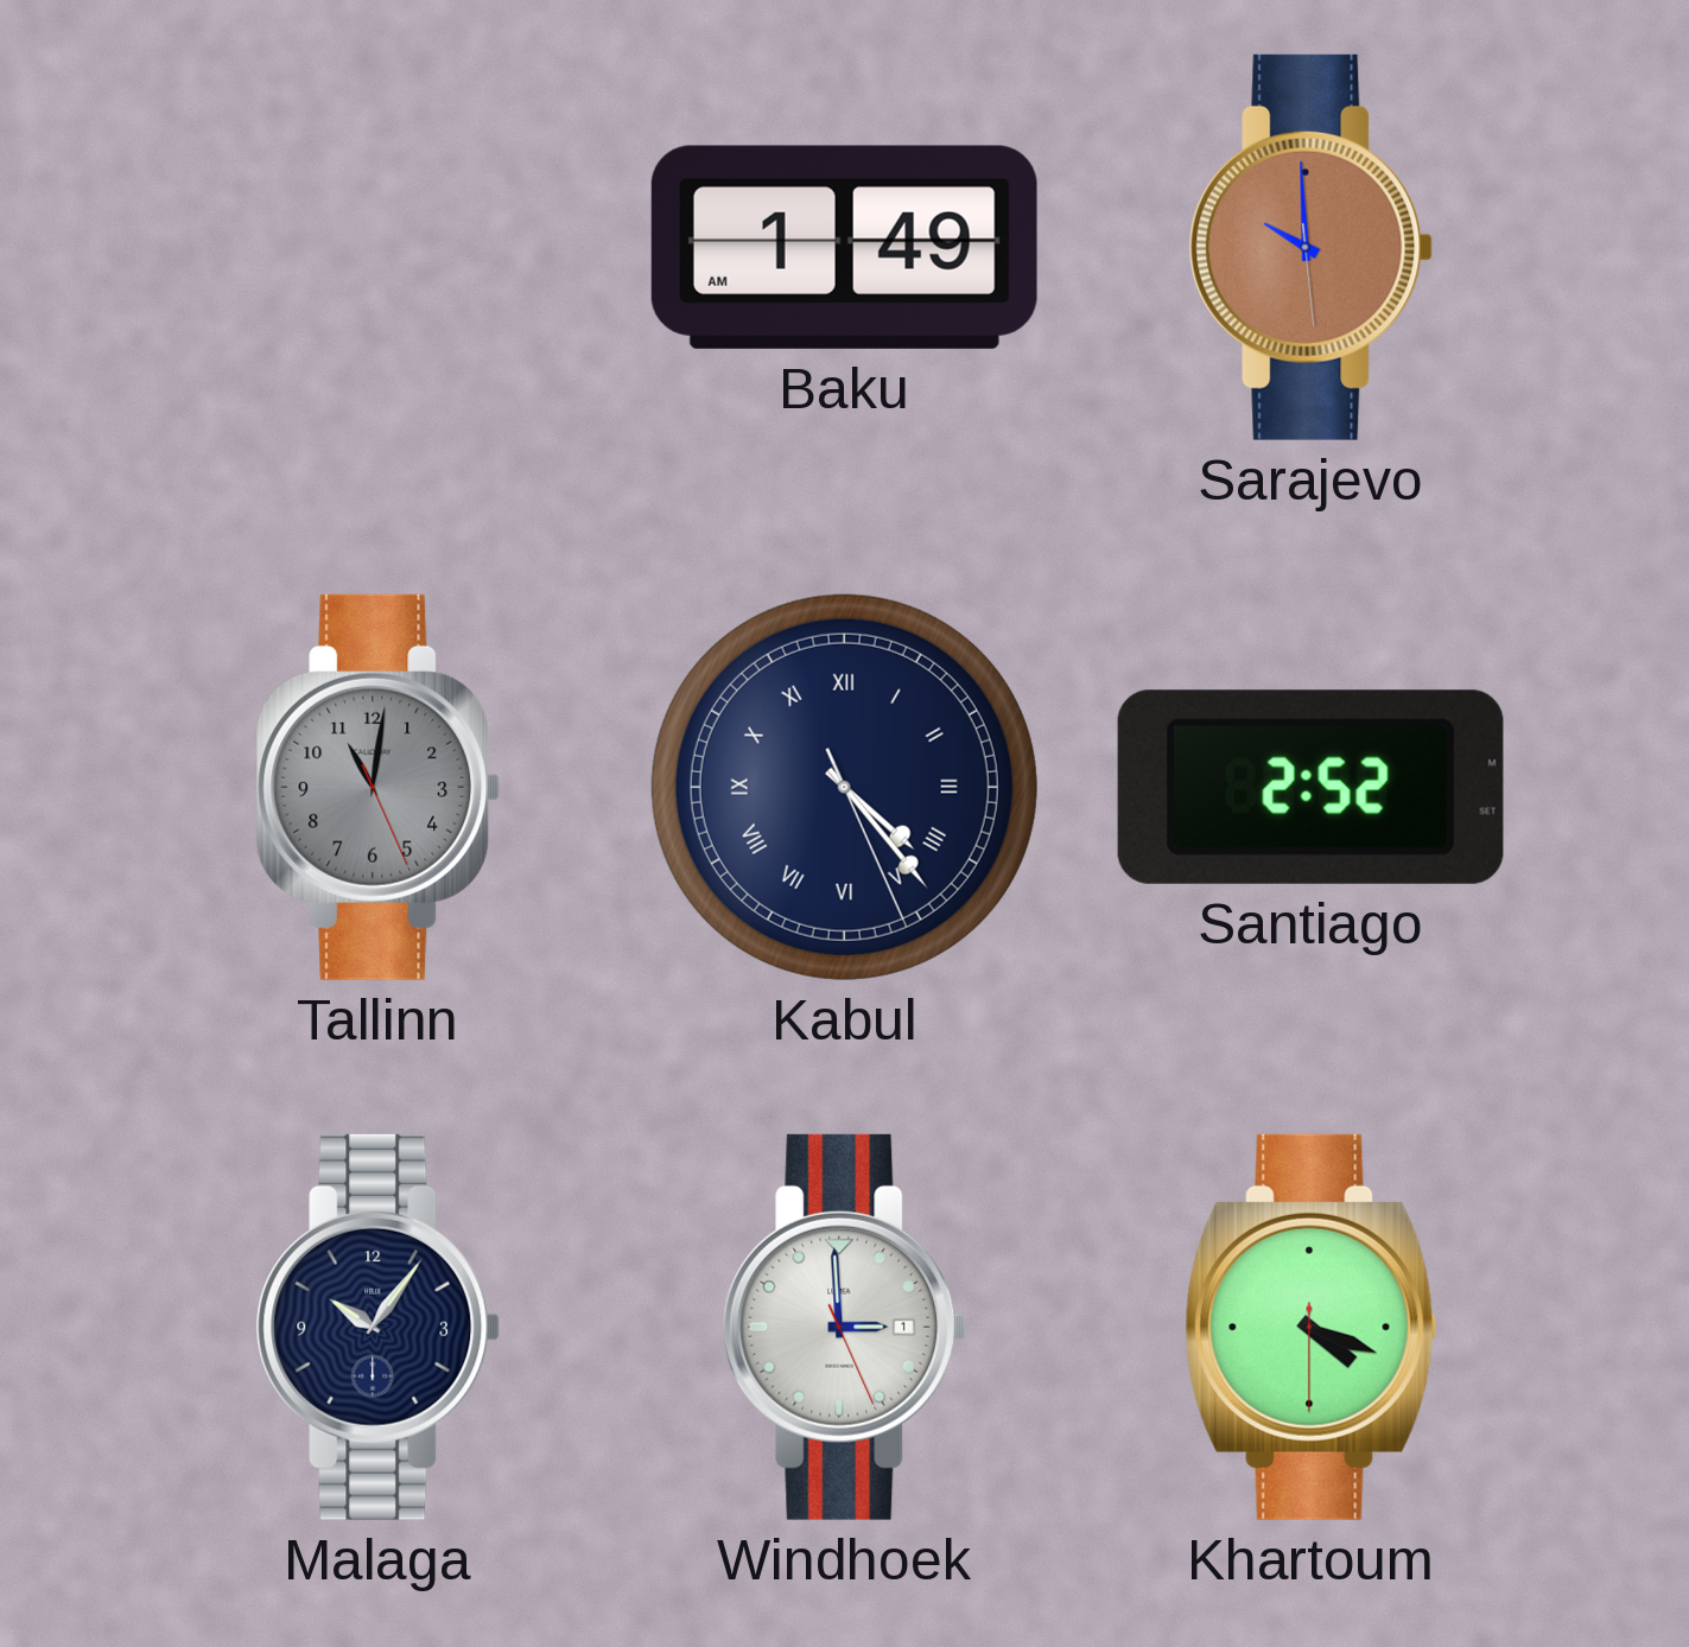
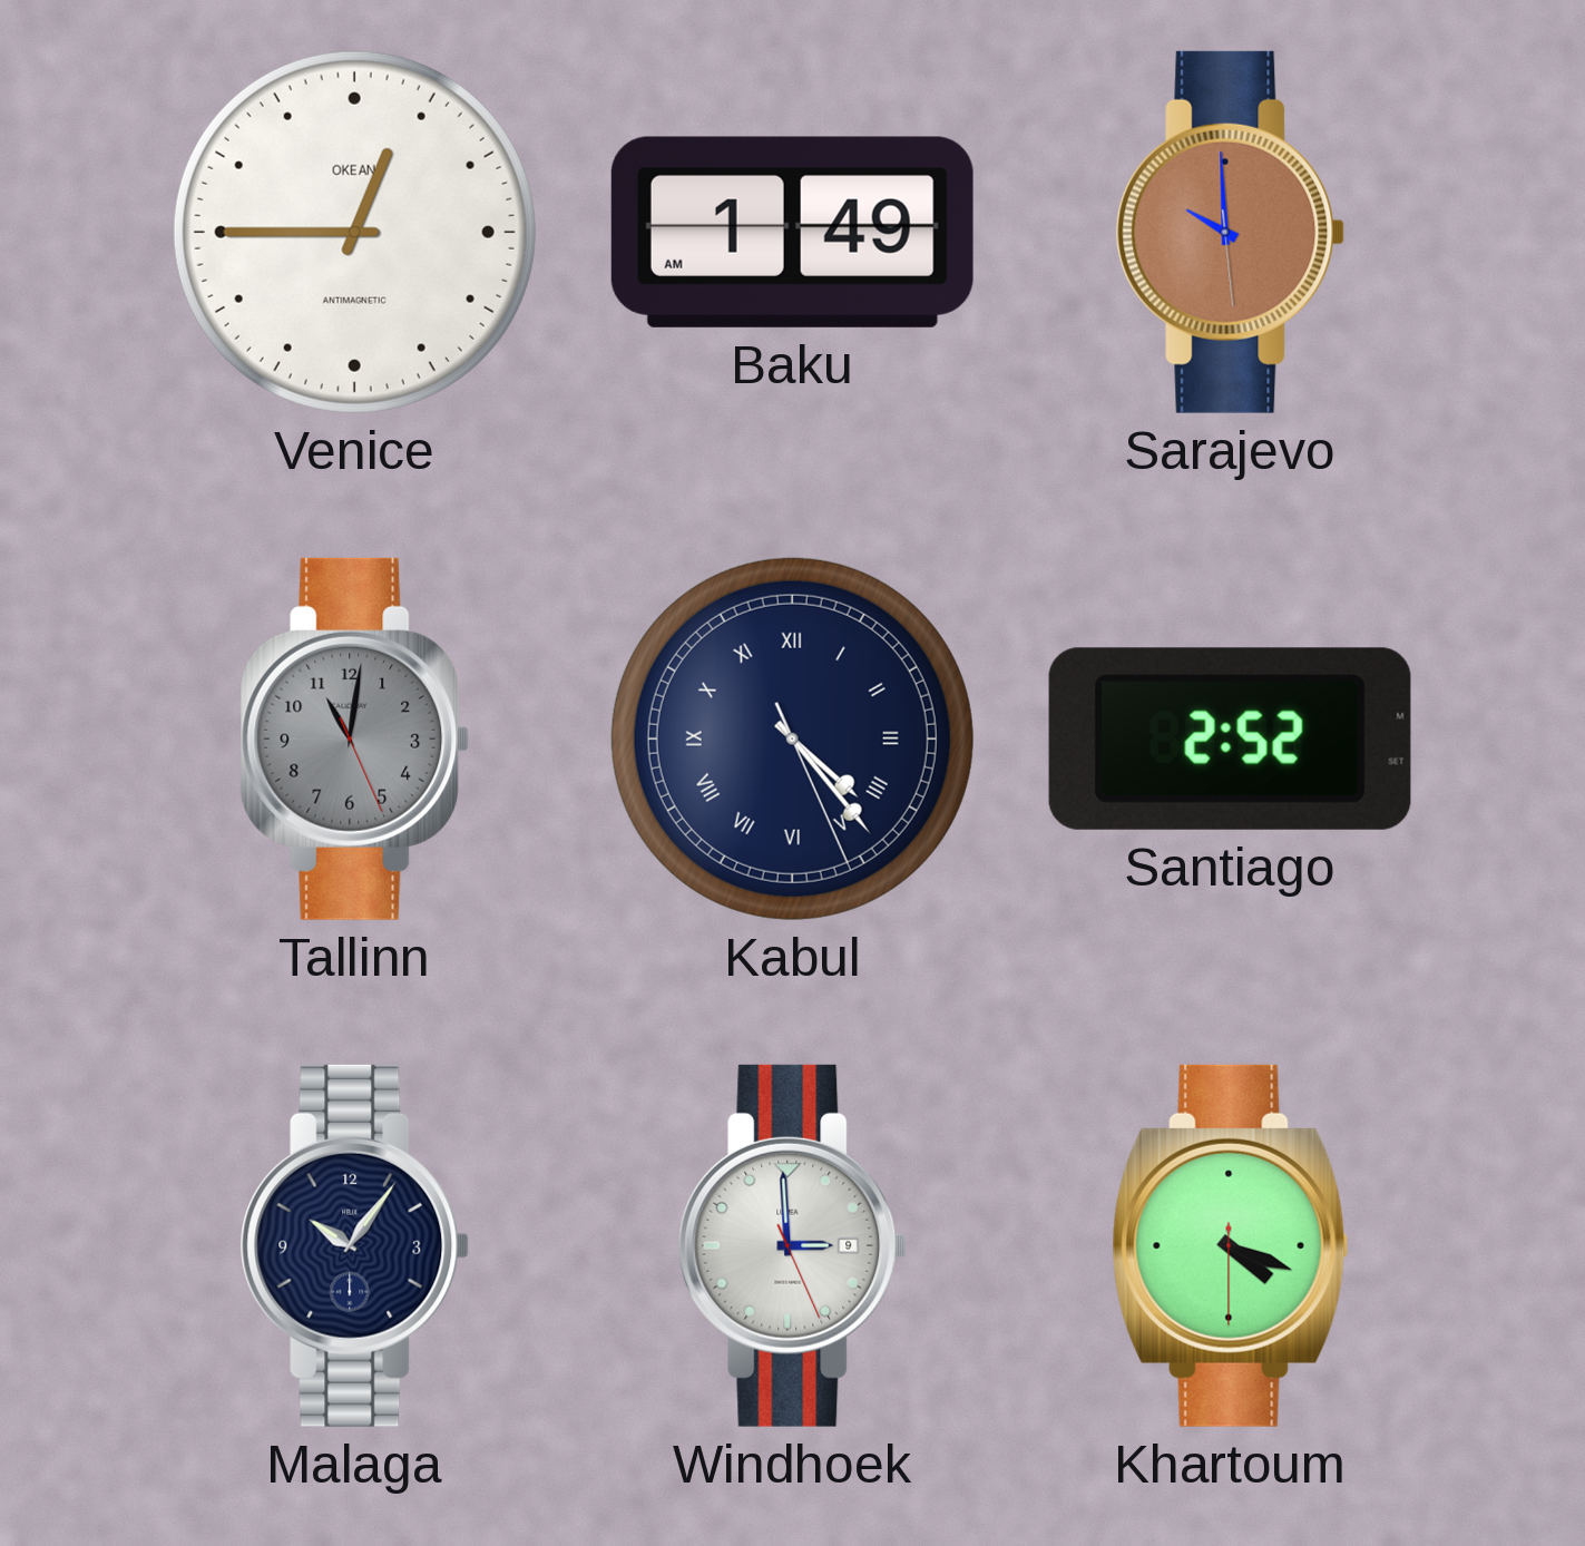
Venice: none -> 12:45
Windhoek date: 1 -> 9
